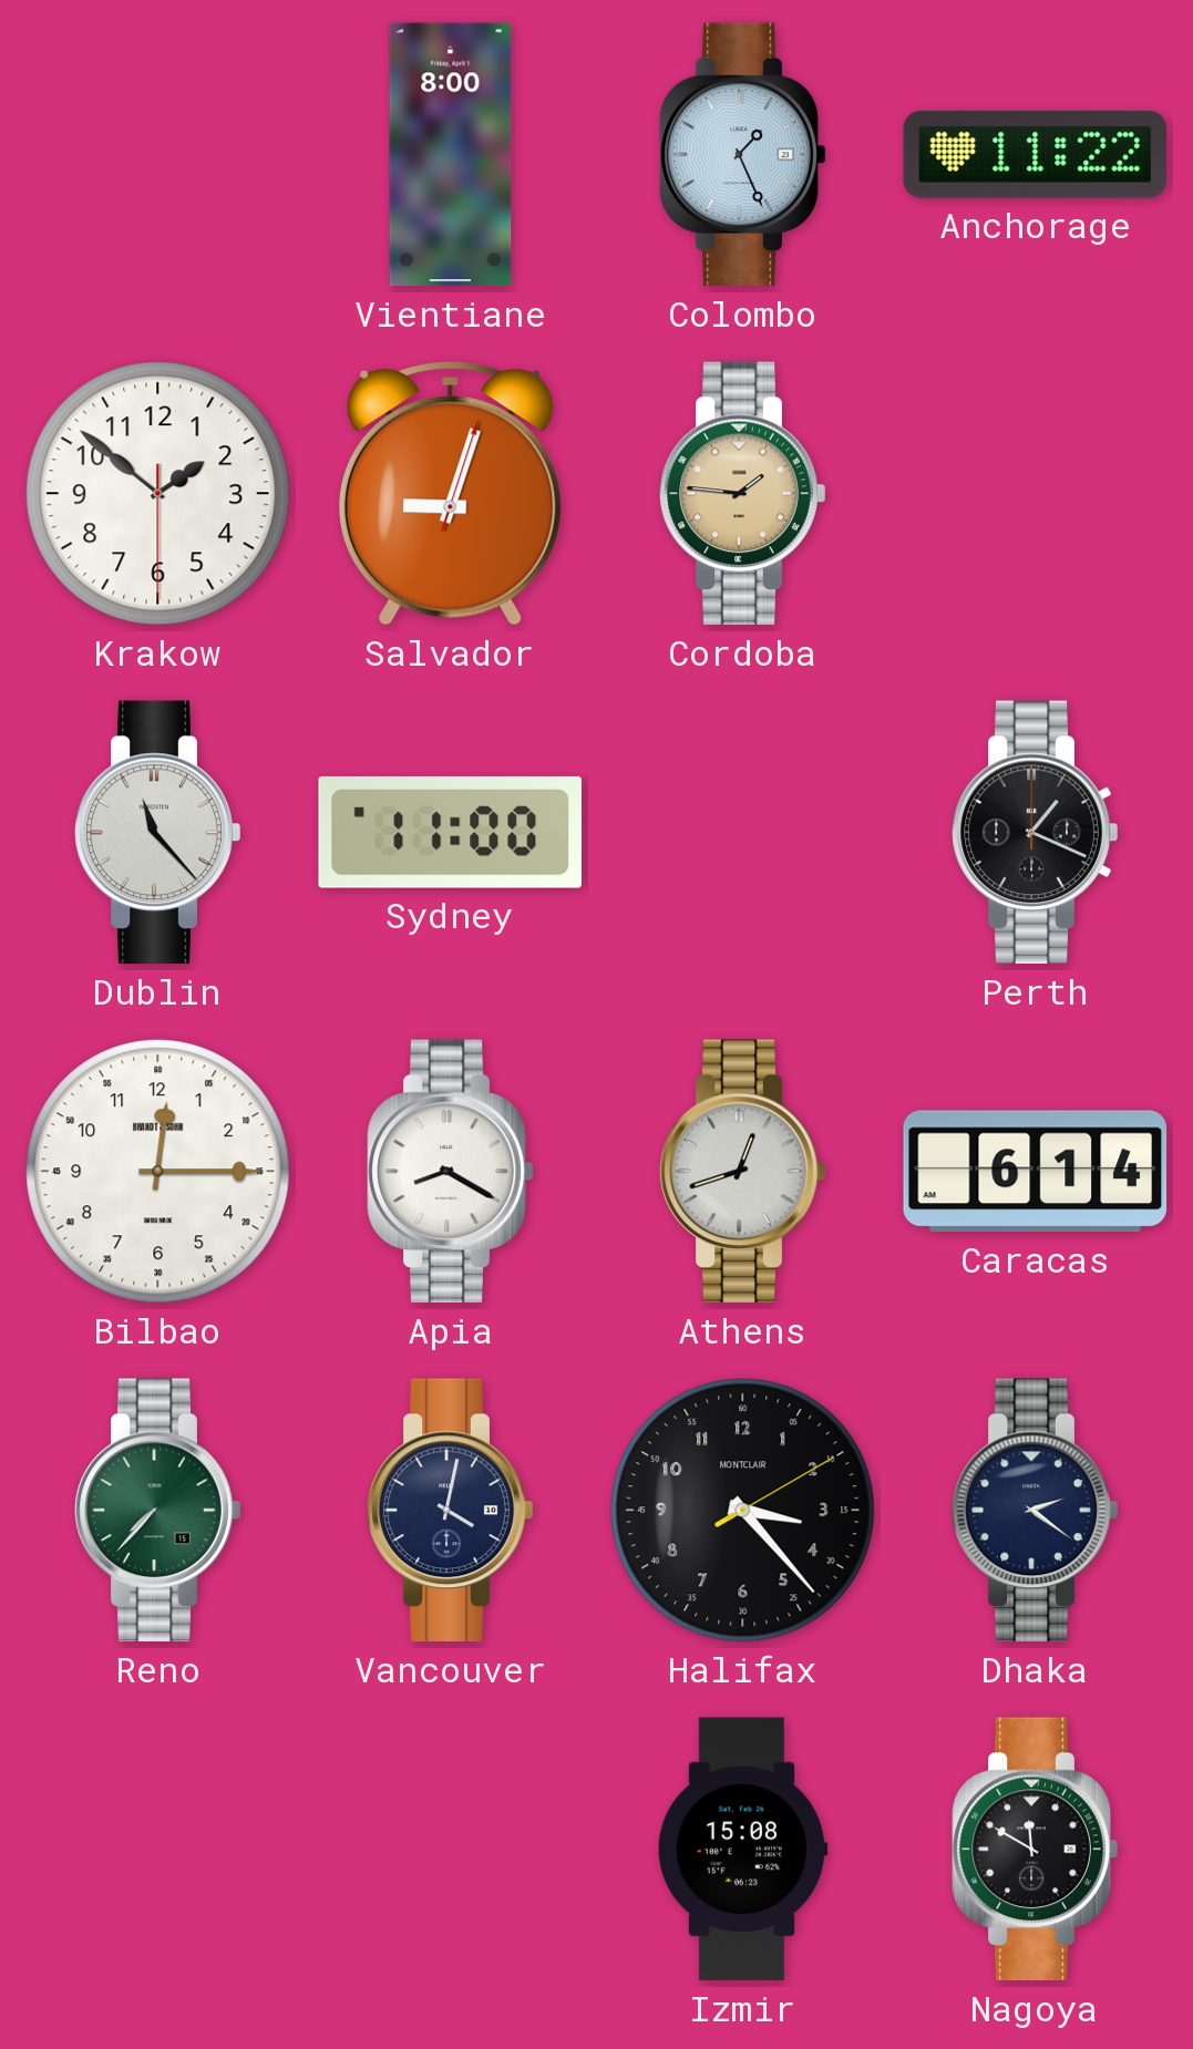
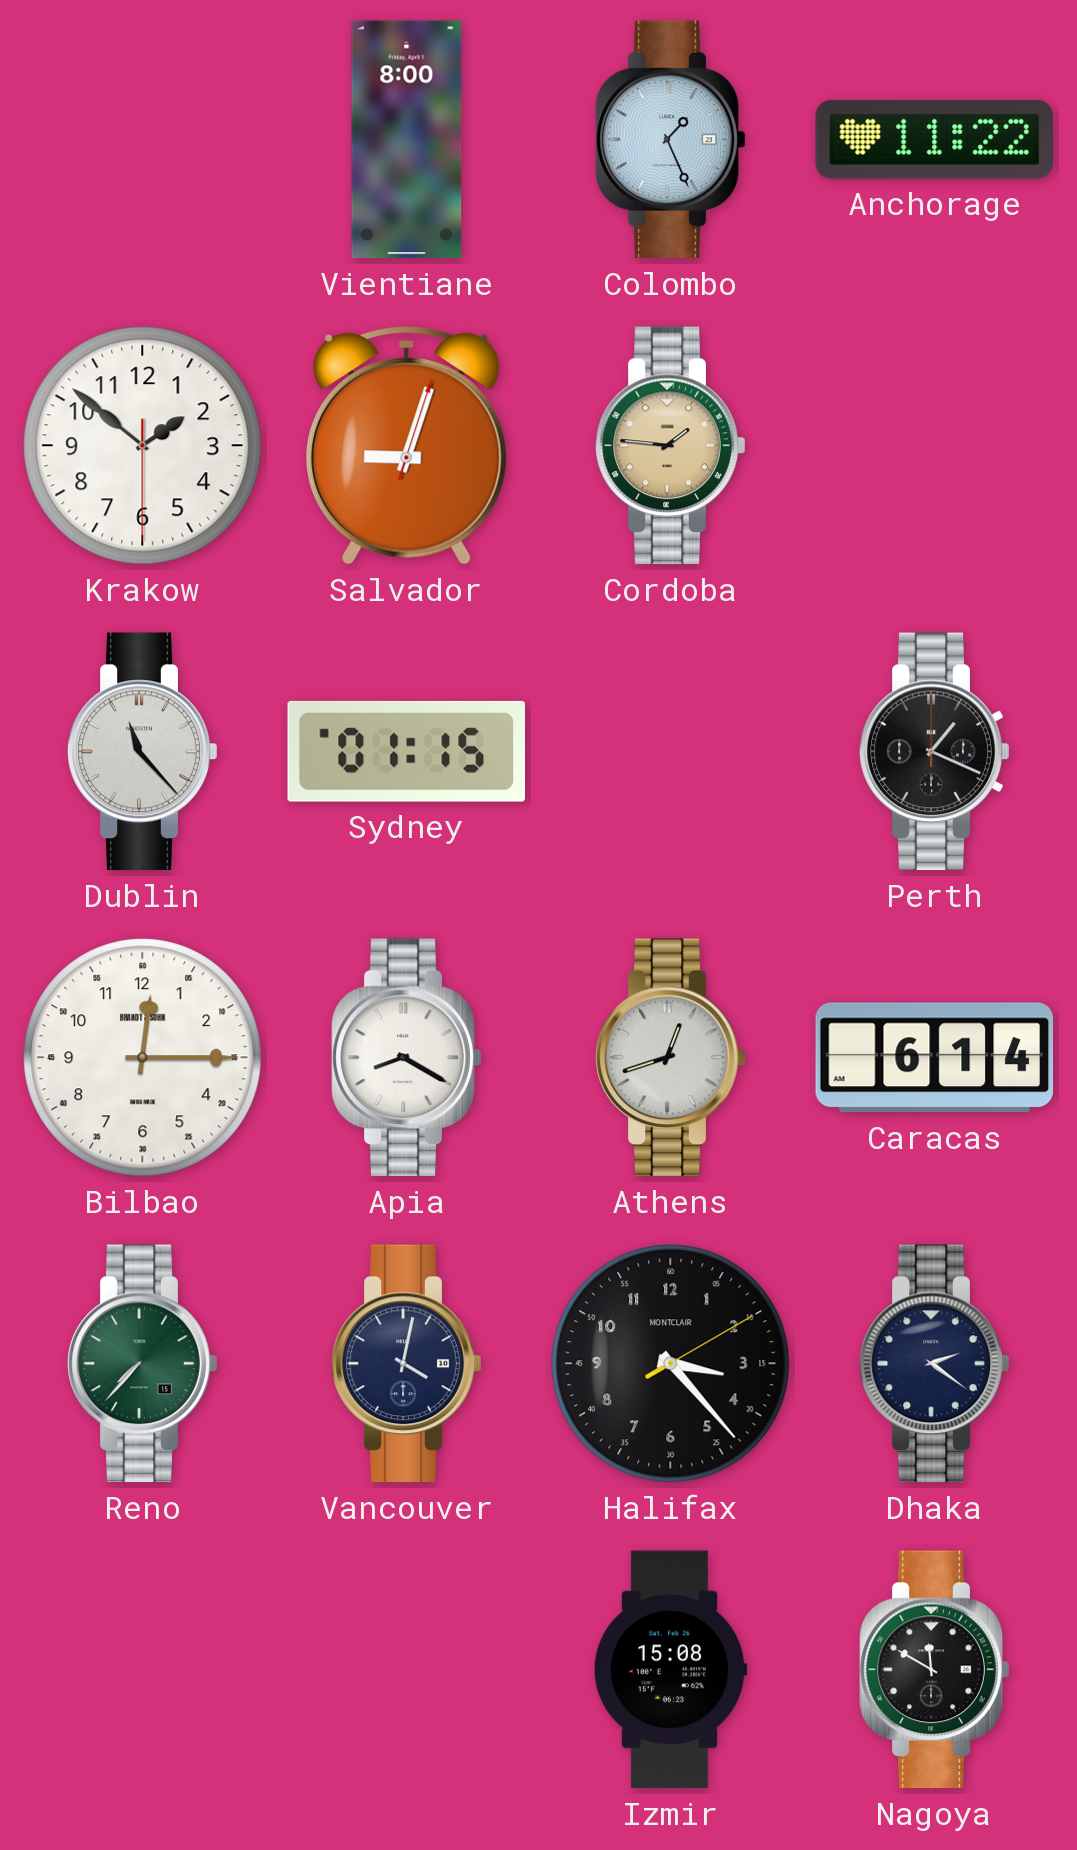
Sydney: 11:00 -> 01:15
